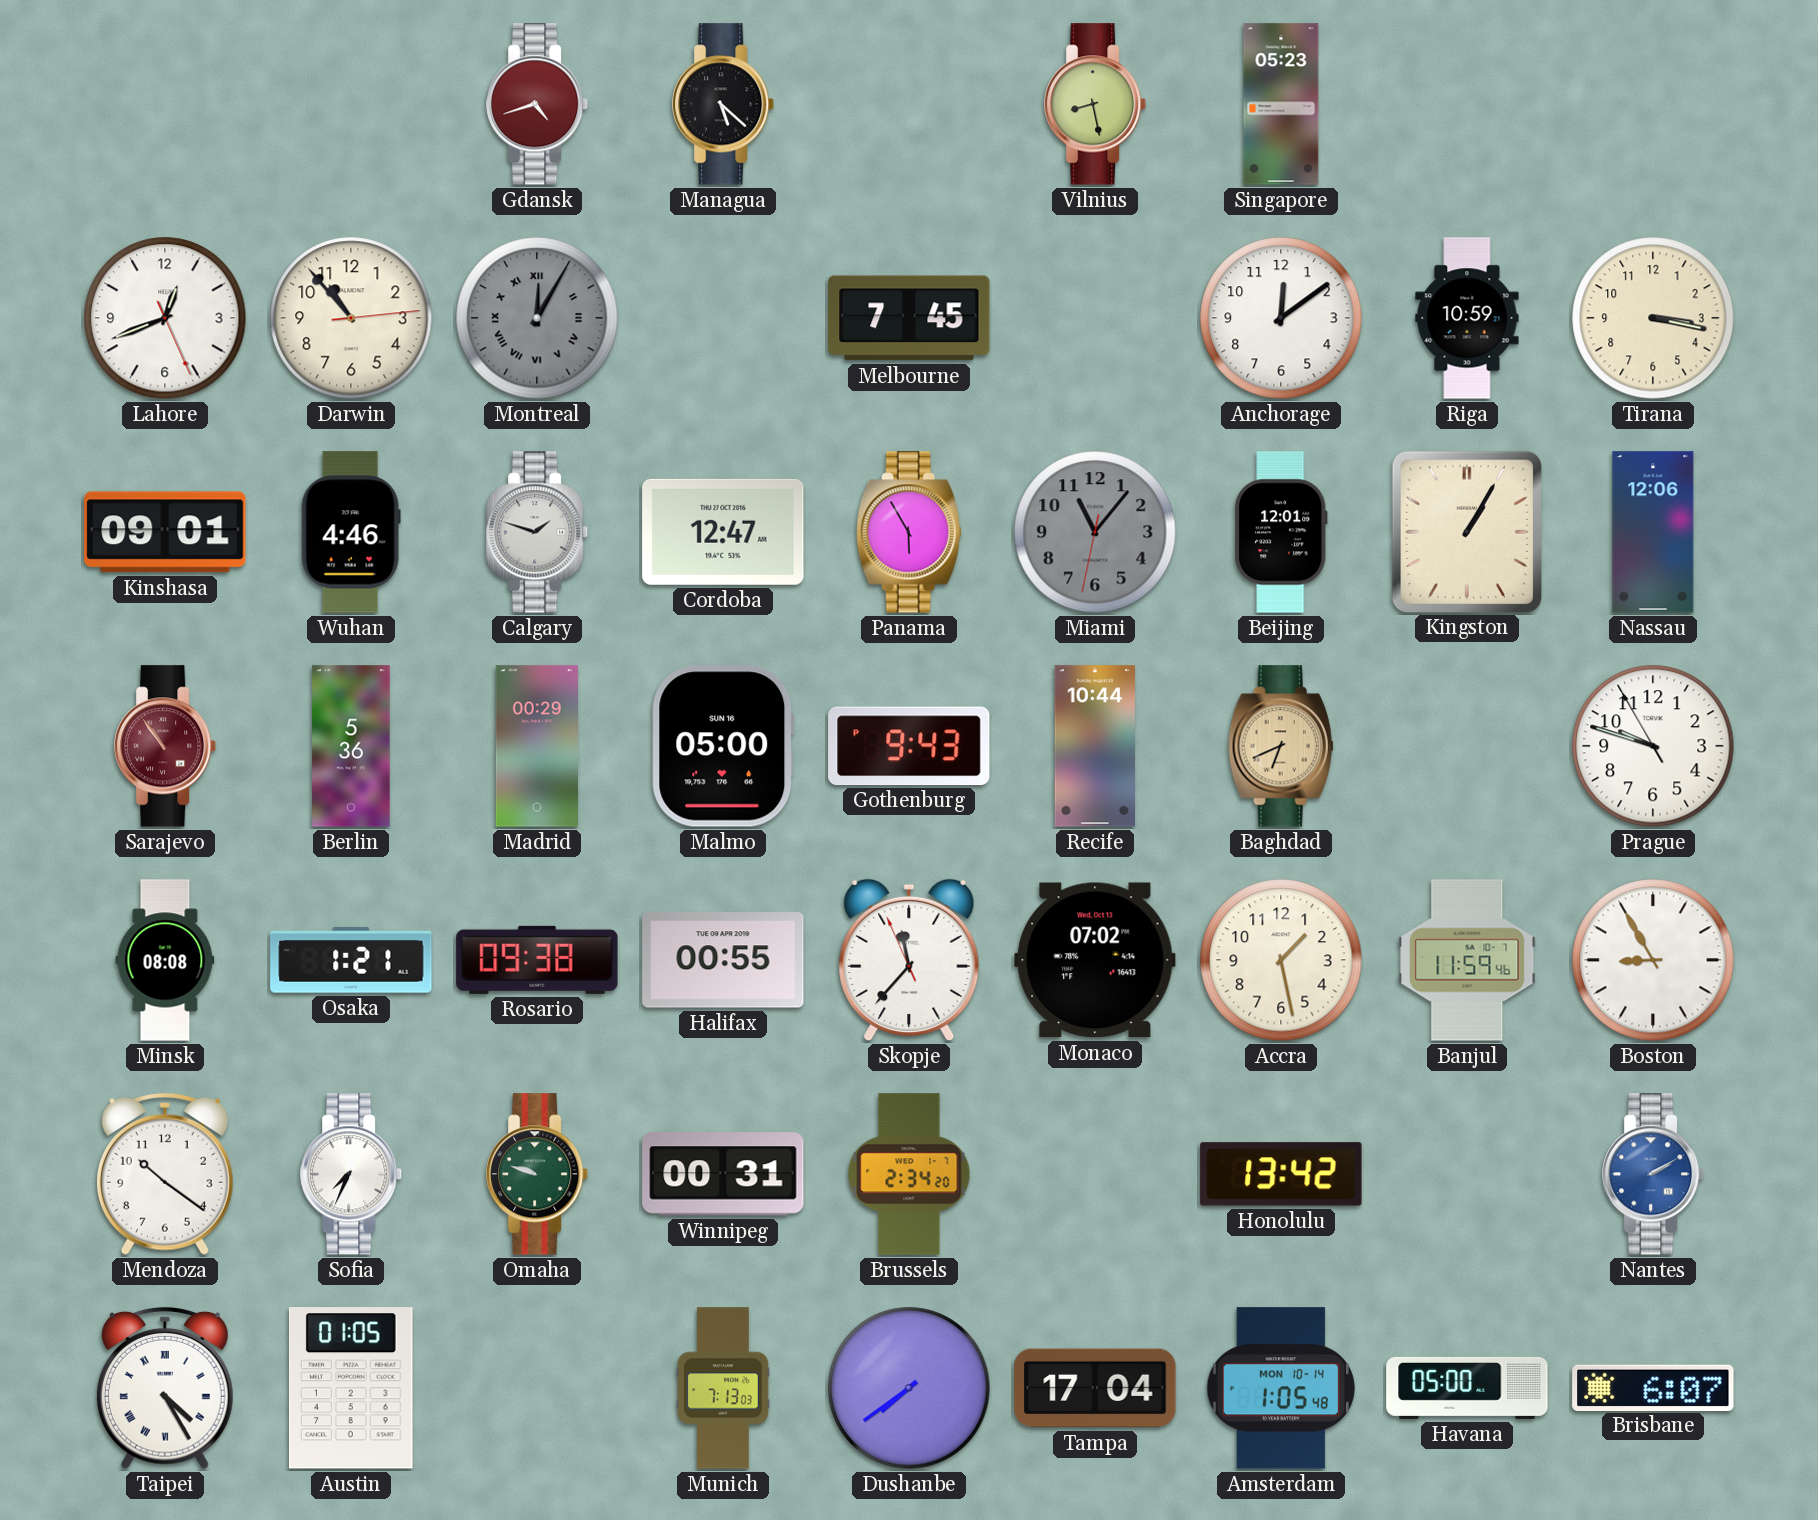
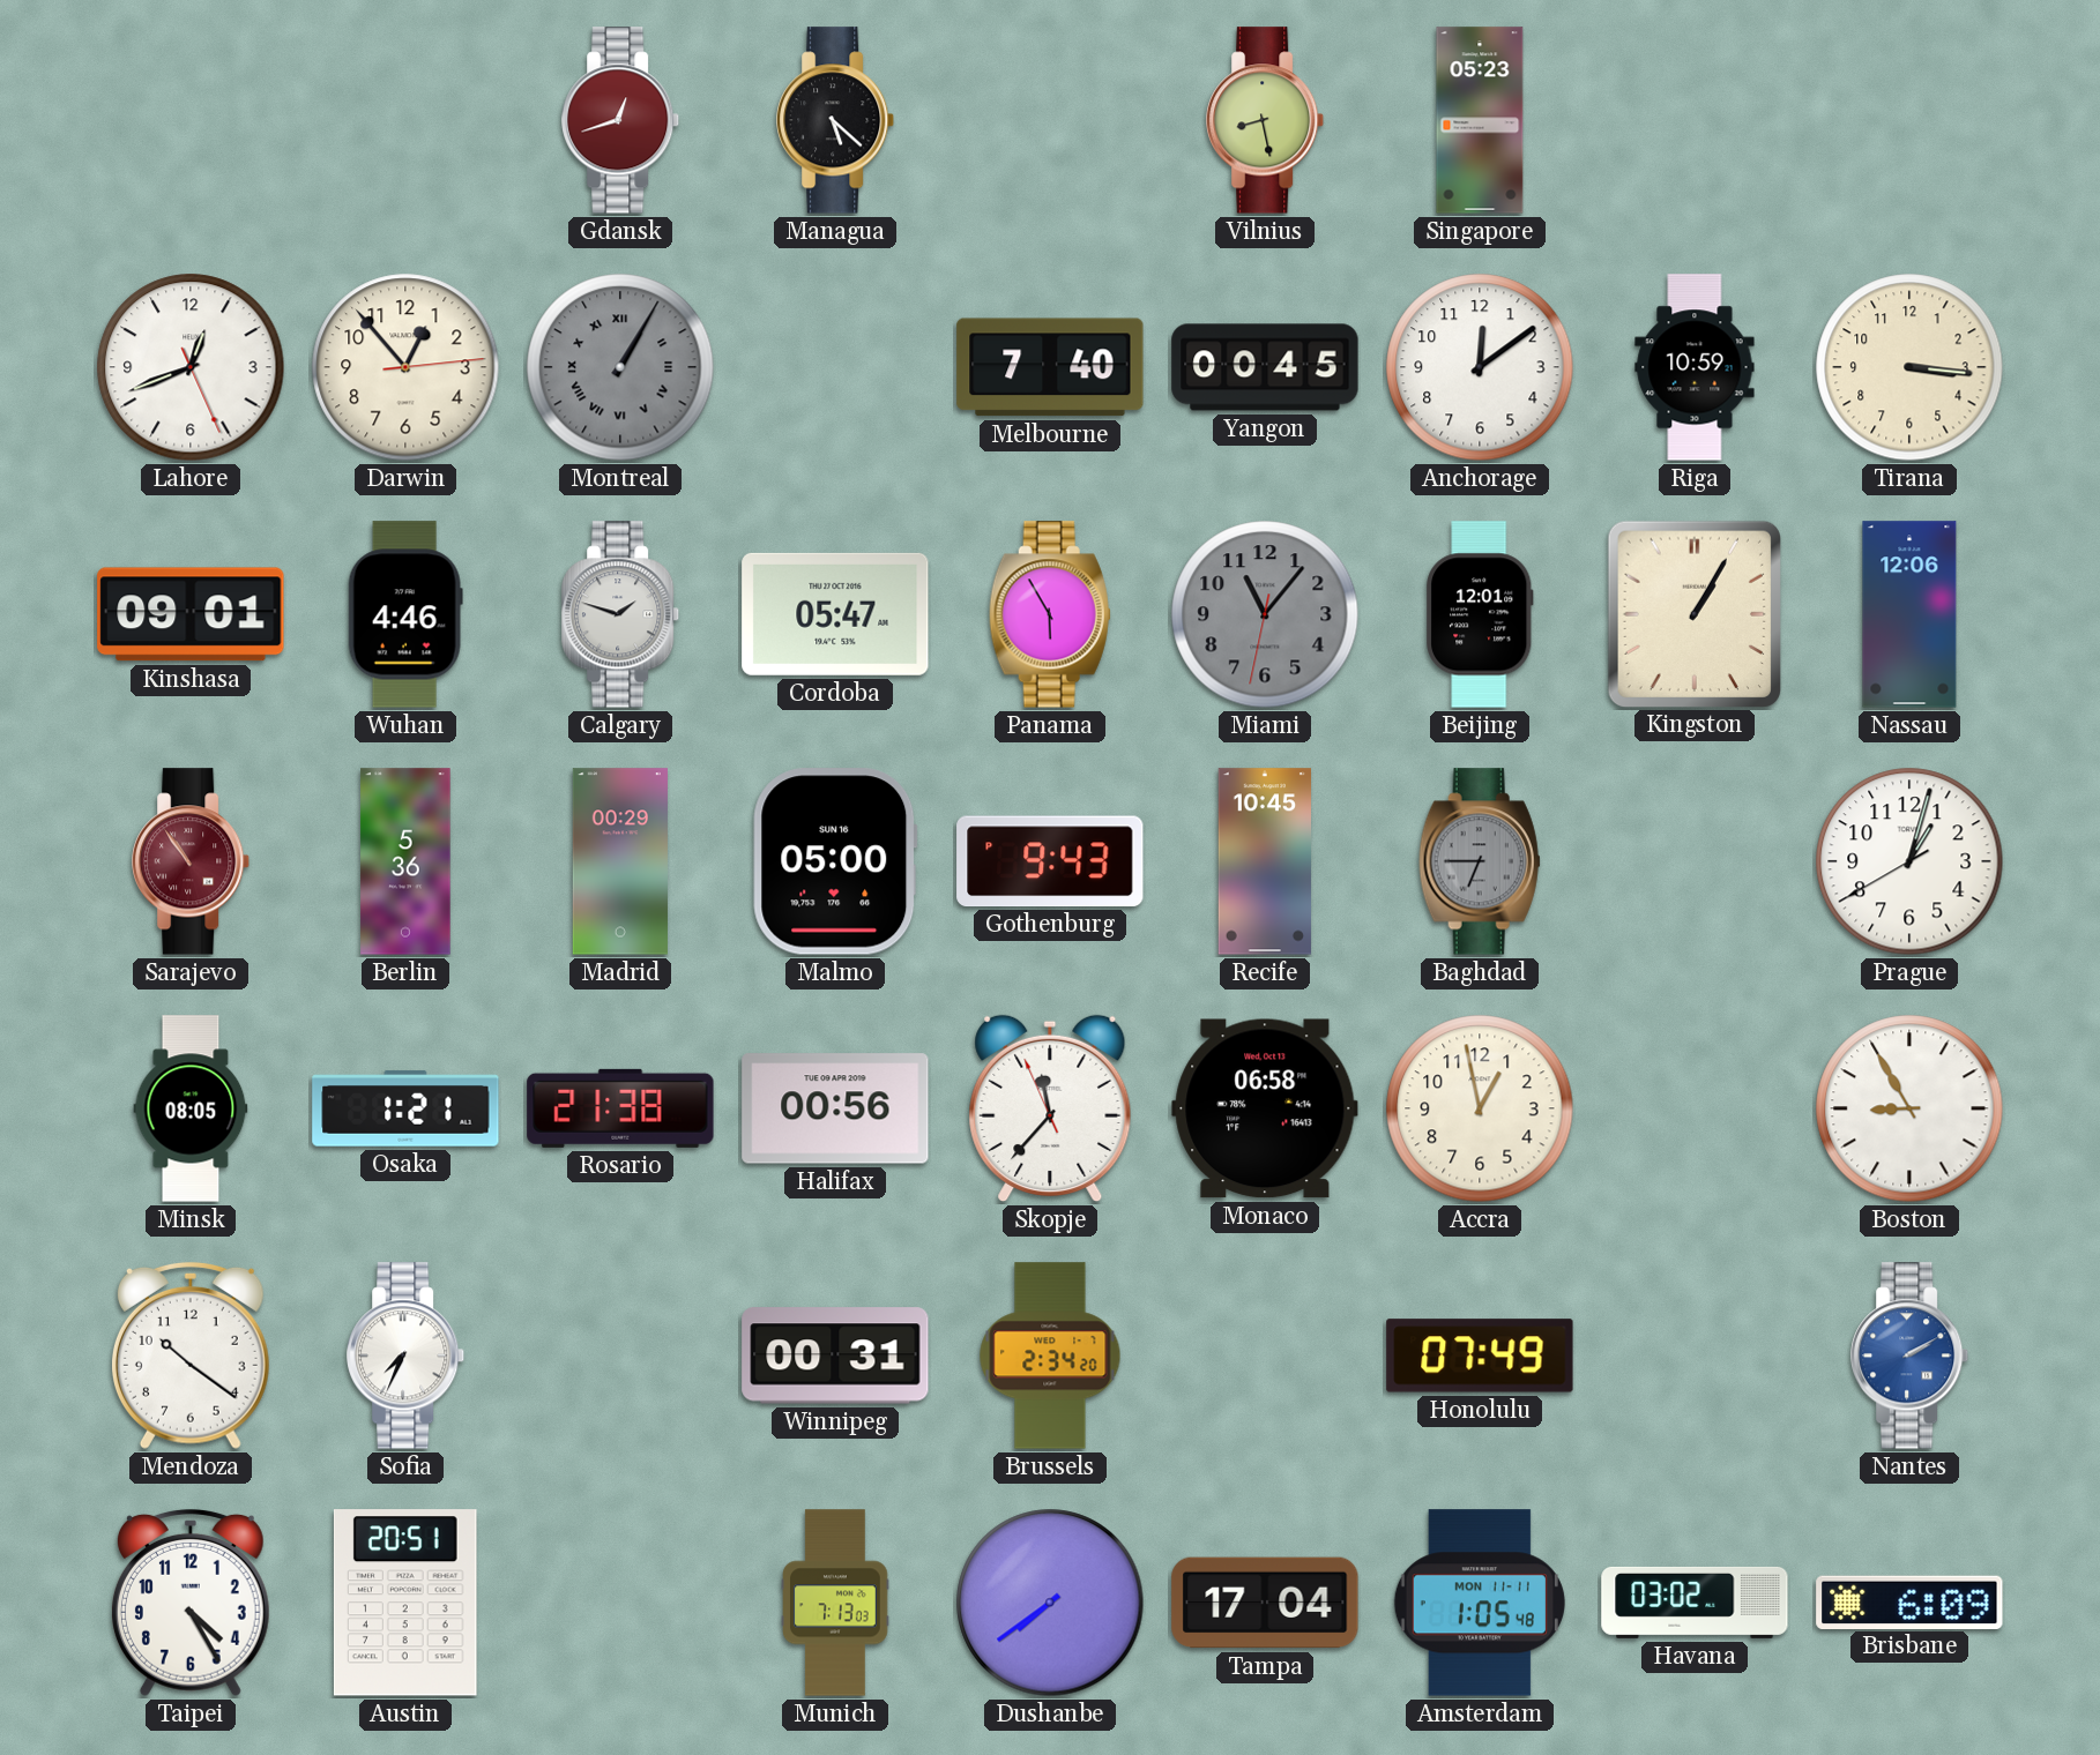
Gdansk: 4:42 -> 12:42
Darwin: 10:53 -> 12:53
Montreal: 12:05 -> 1:05
Melbourne: 7:45 -> 7:40
Yangon: none -> 00:45
Tirana: 3:17 -> 3:16
Cordoba: 12:47 -> 05:47
Recife: 10:44 -> 10:45
Baghdad: 6:41 -> 6:45
Baghdad dial: champagne -> grey
Prague: 9:47 -> 1:02
Minsk: 08:08 -> 08:05
Rosario: 09:38 -> 21:38
Halifax: 00:55 -> 00:56
Monaco: 07:02 -> 06:58
Accra: 1:28 -> 12:58
Banjul: 11:59 -> none
Omaha: 9:48 -> none
Honolulu: 13:42 -> 07:49
Taipei numerals: Roman -> Arabic
Austin: 01:05 -> 20:51
Amsterdam date: MON 10-14 -> MON 11-11
Havana: 05:00 -> 03:02
Brisbane: 6:07 -> 6:09
